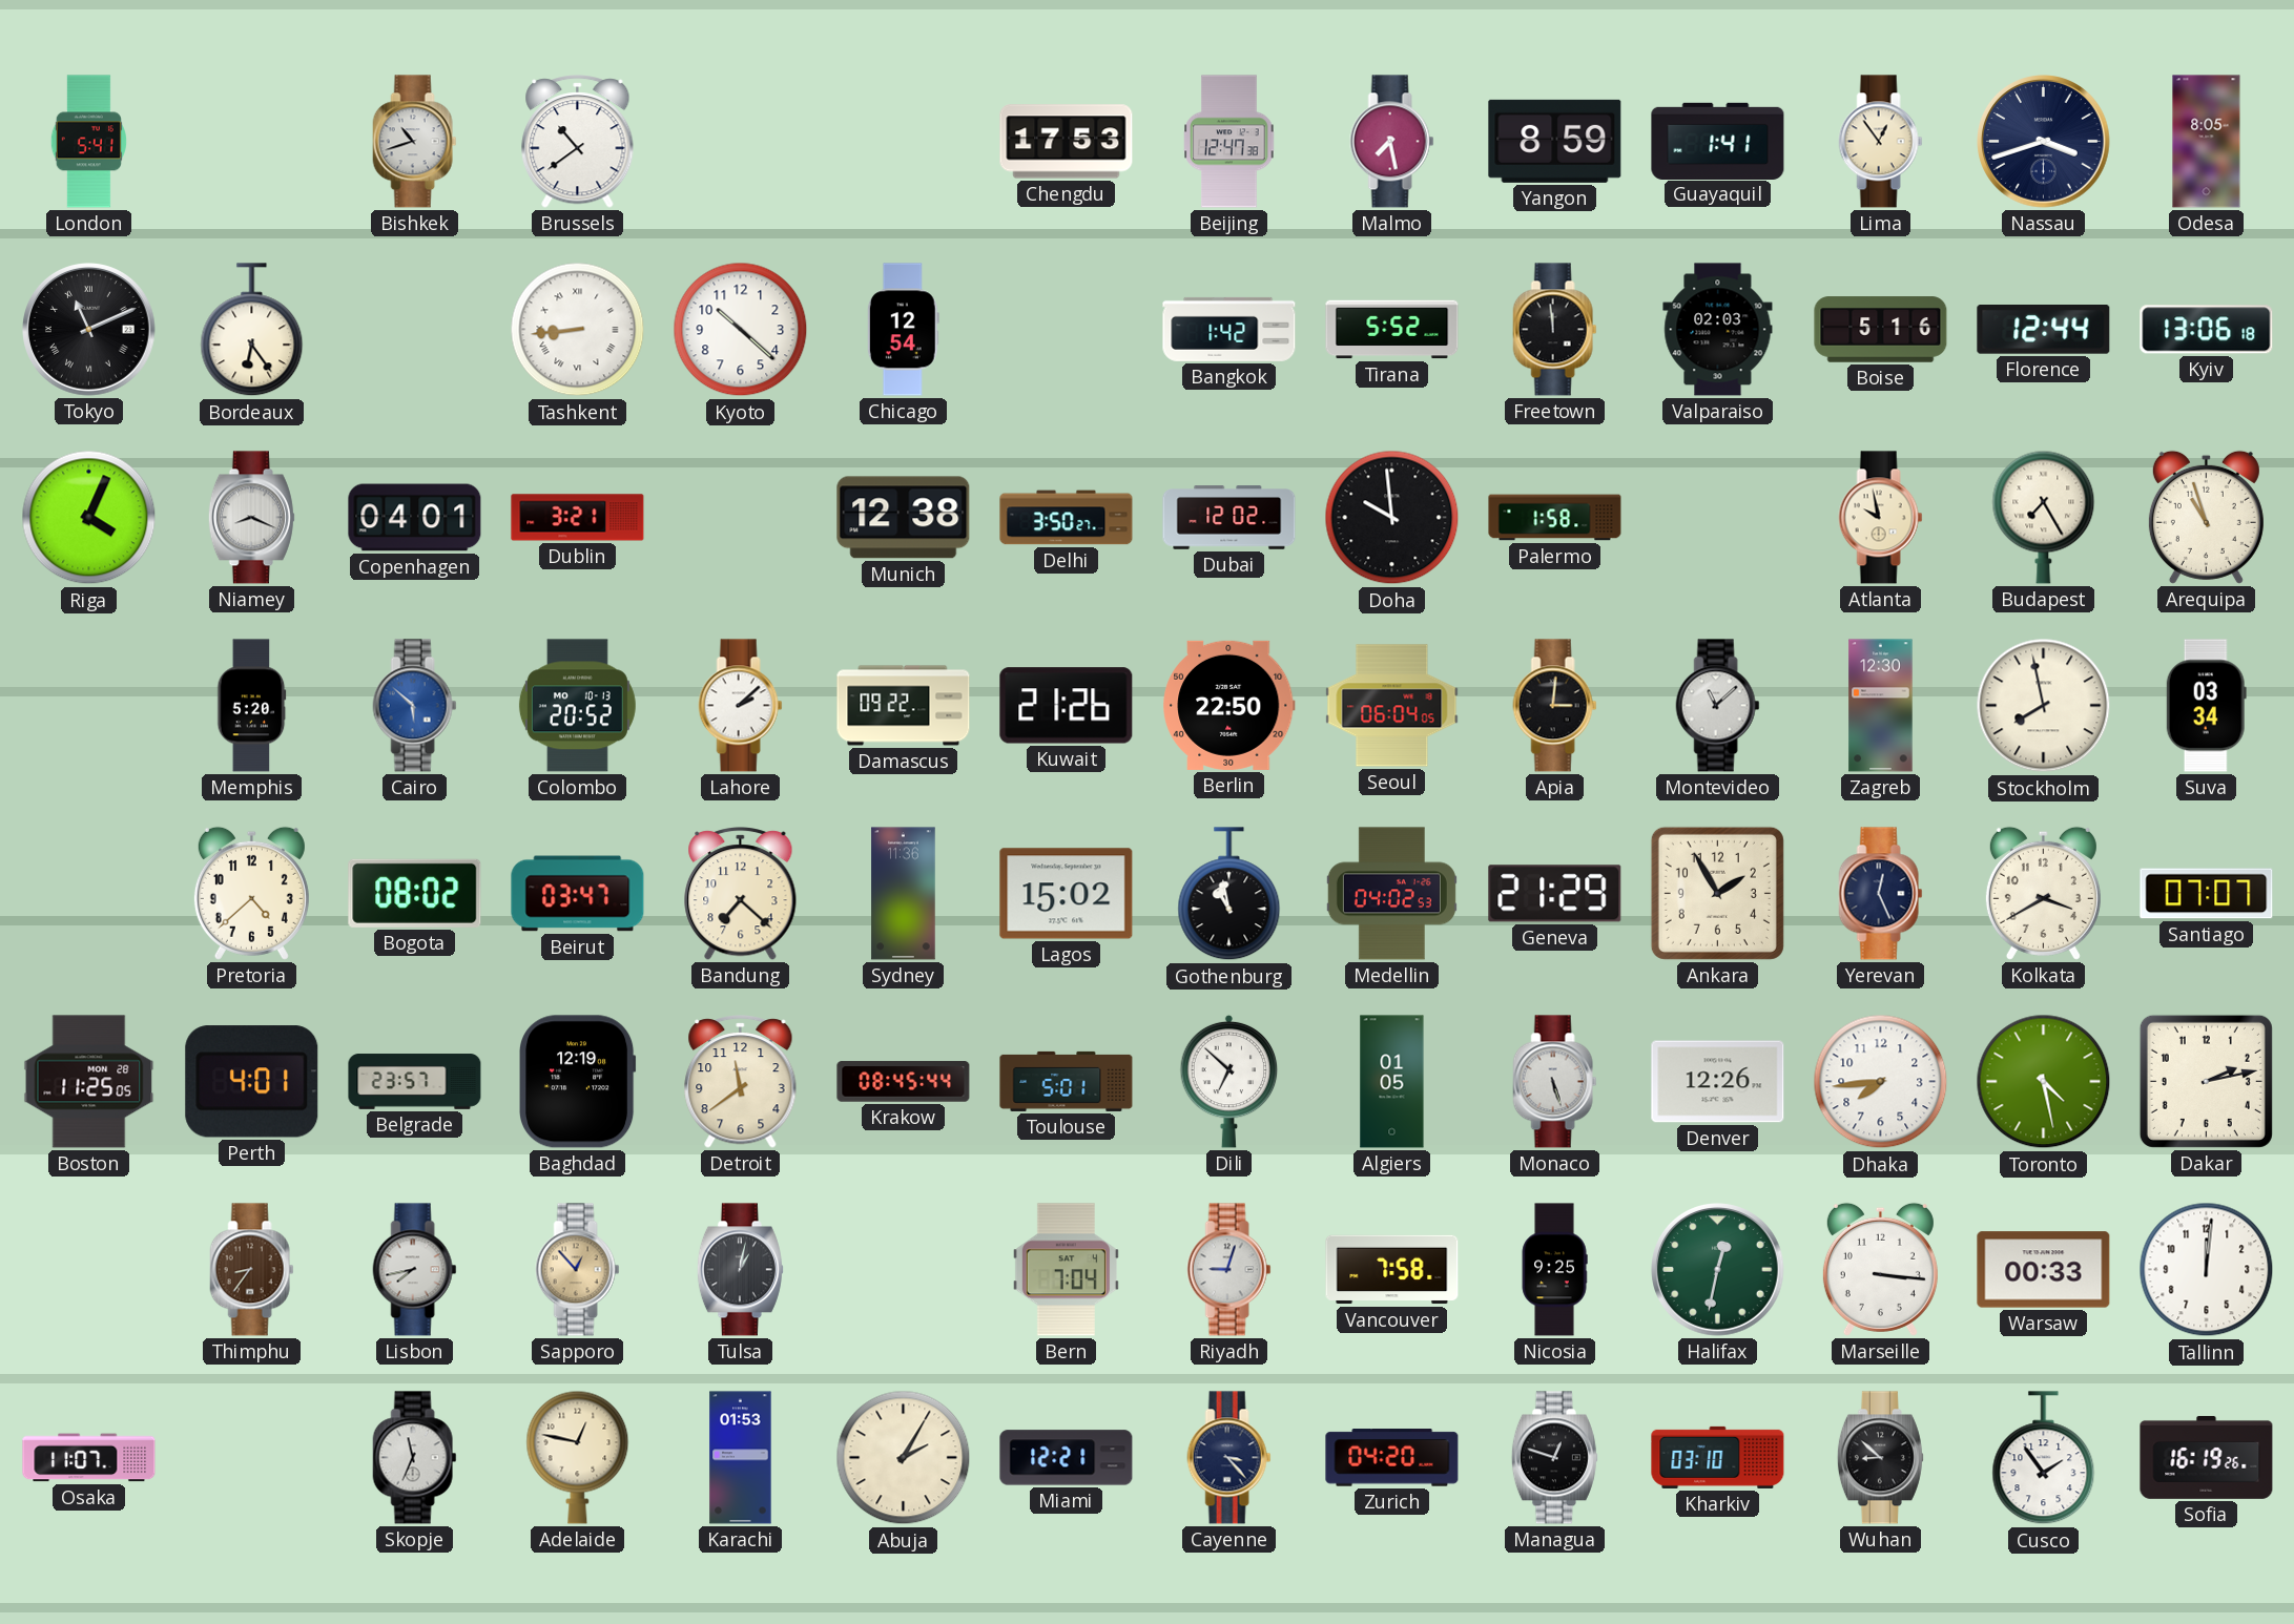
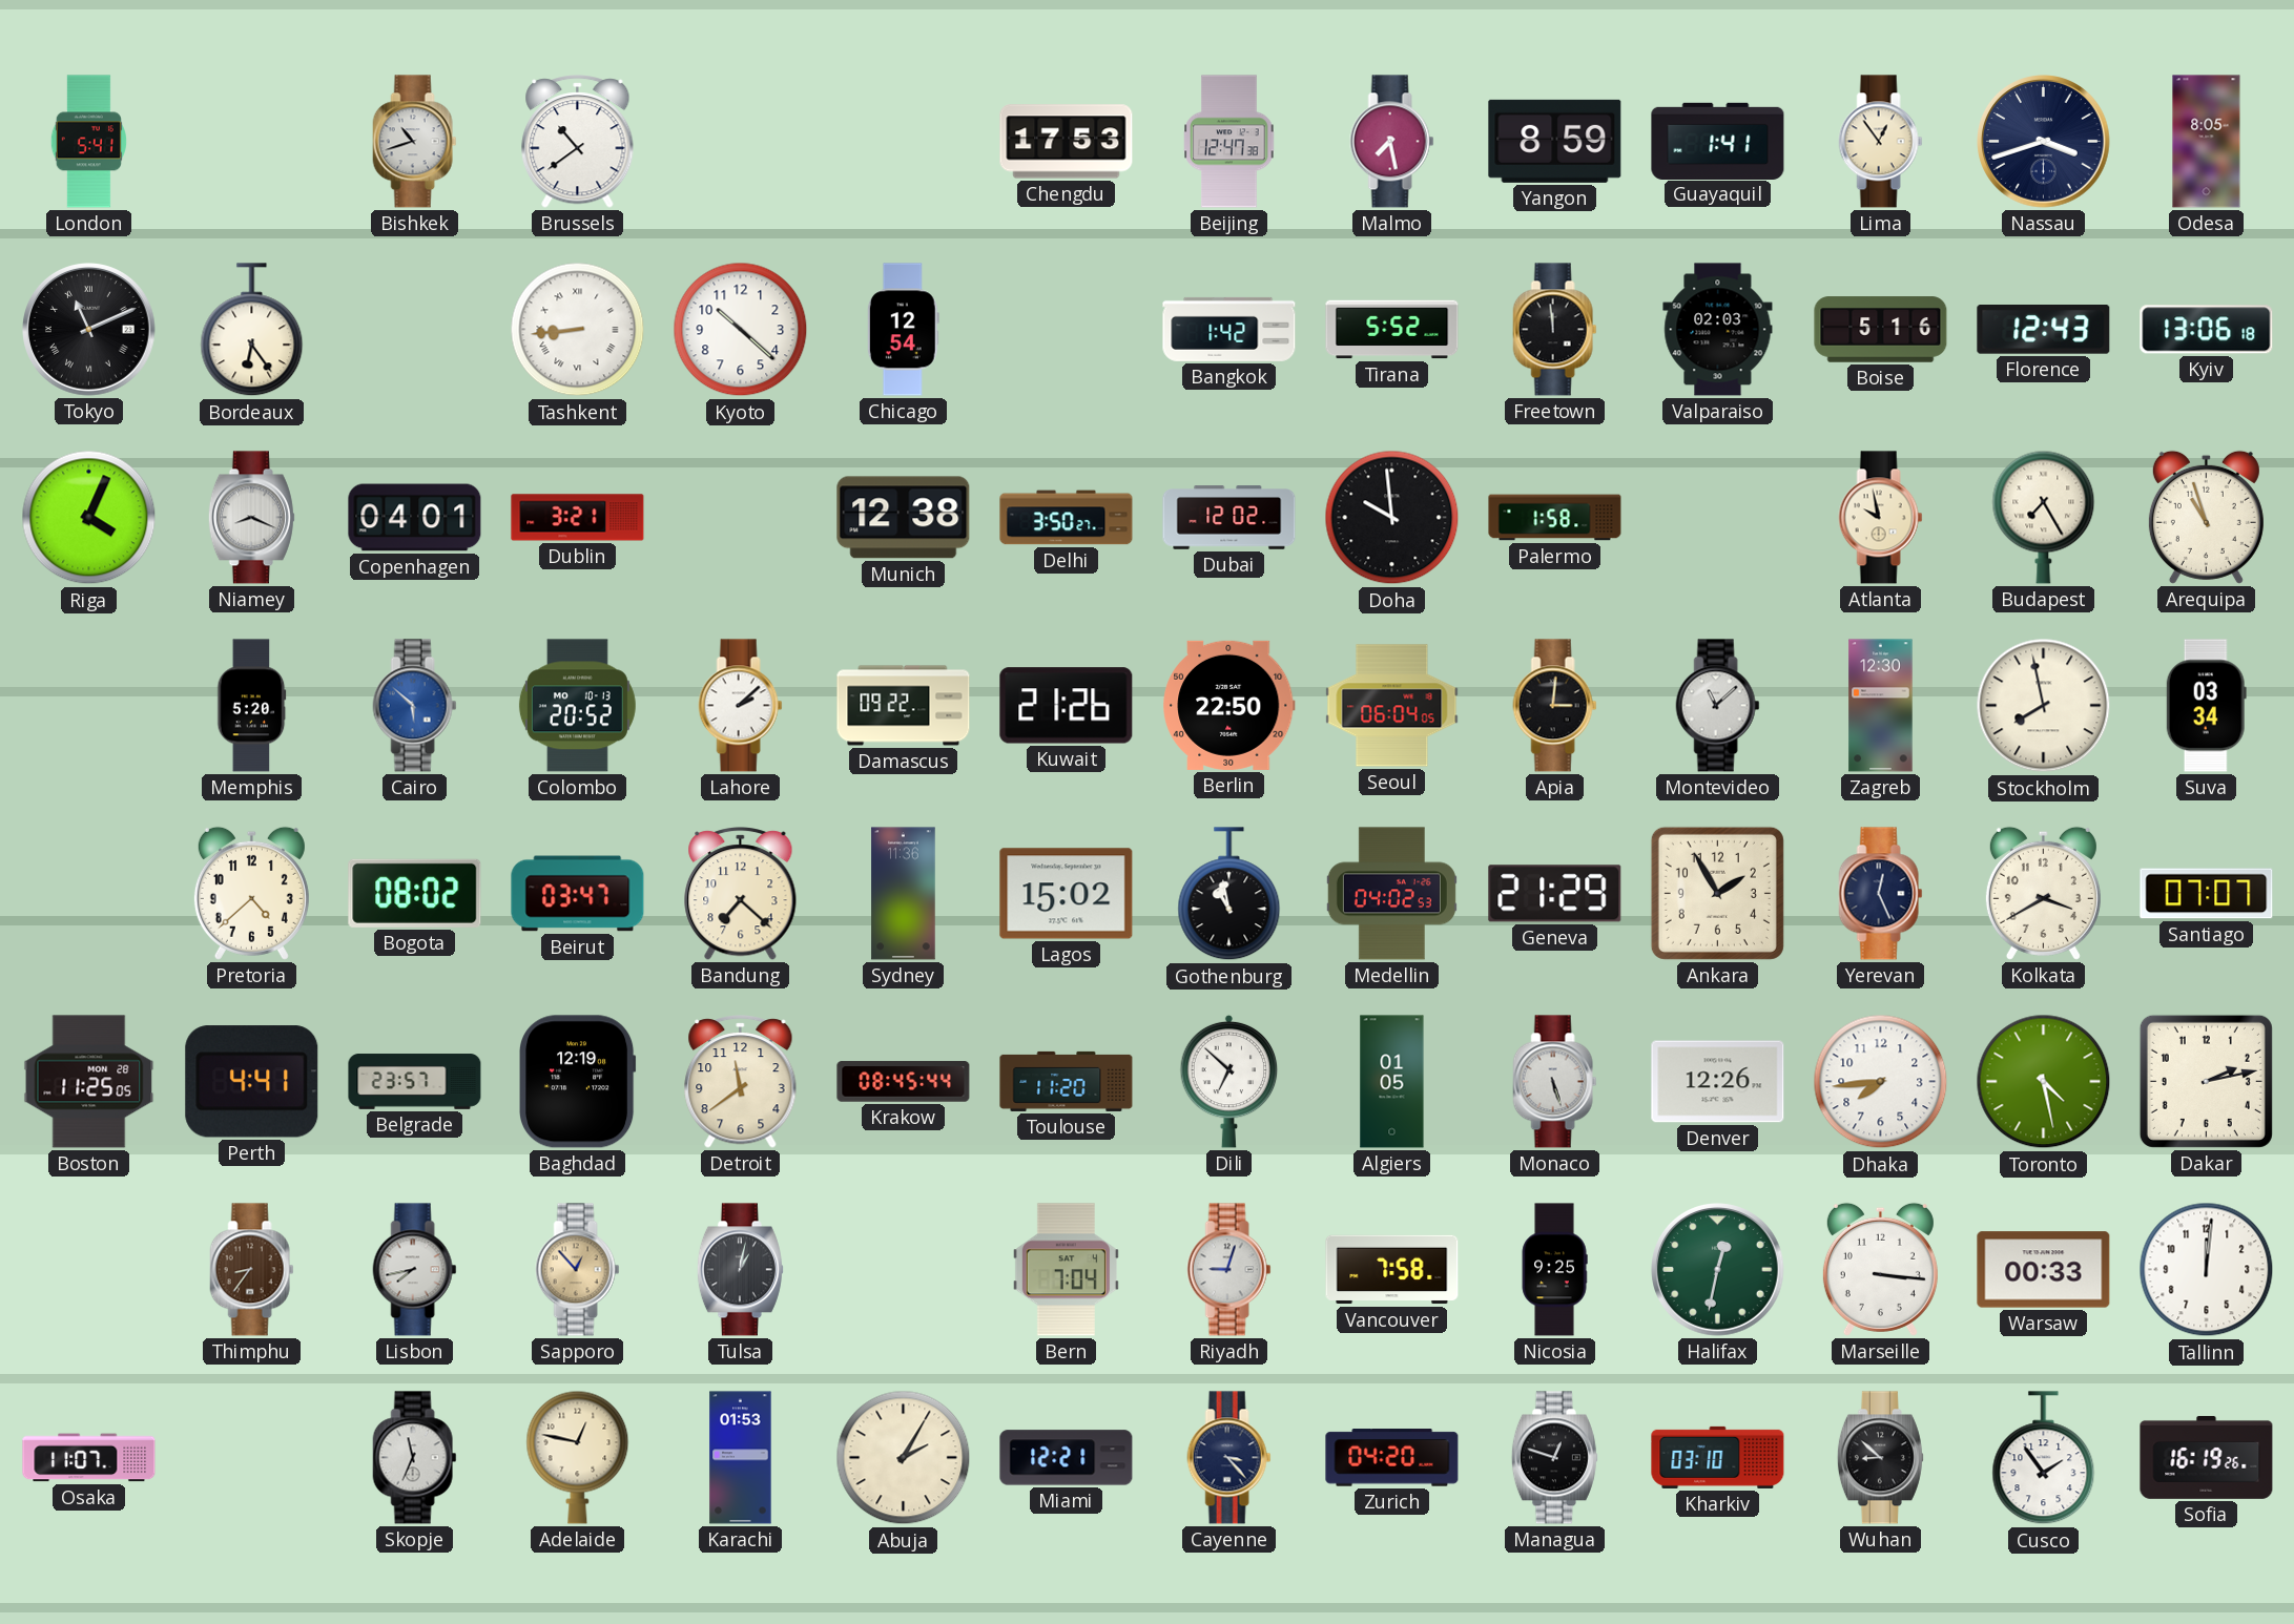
Florence: 12:44 -> 12:43
Perth: 4:01 -> 4:41
Toulouse: 5:01 -> 11:20
